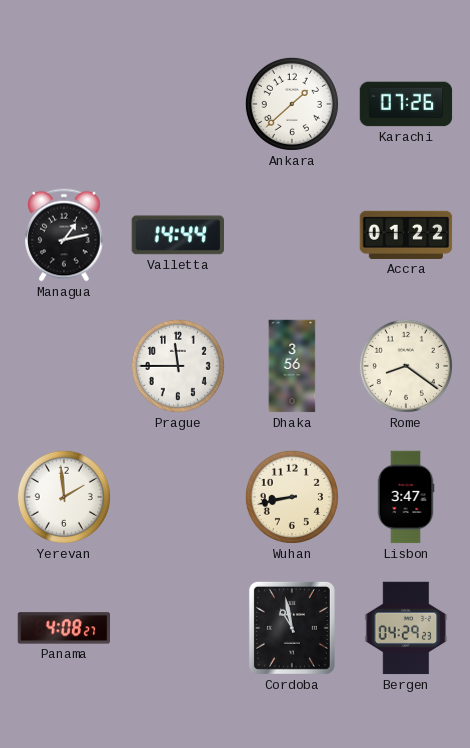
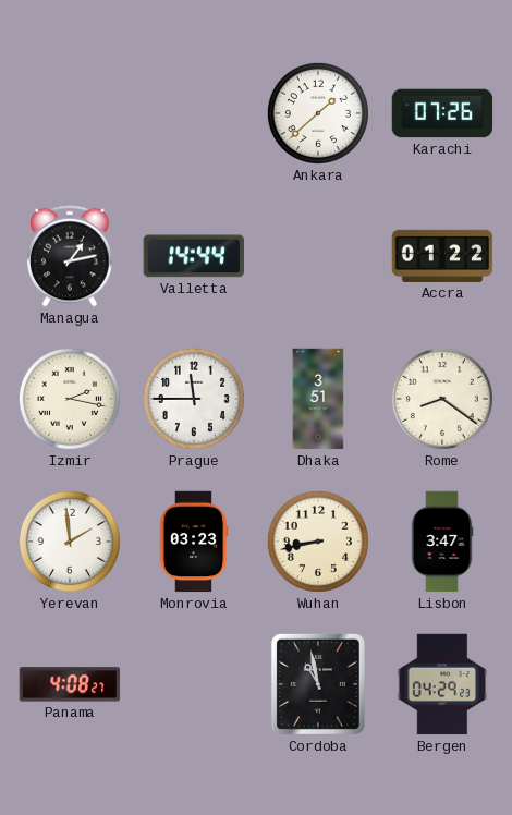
Izmir: none -> 2:17
Dhaka: 3:56 -> 3:51
Monrovia: none -> 03:23
